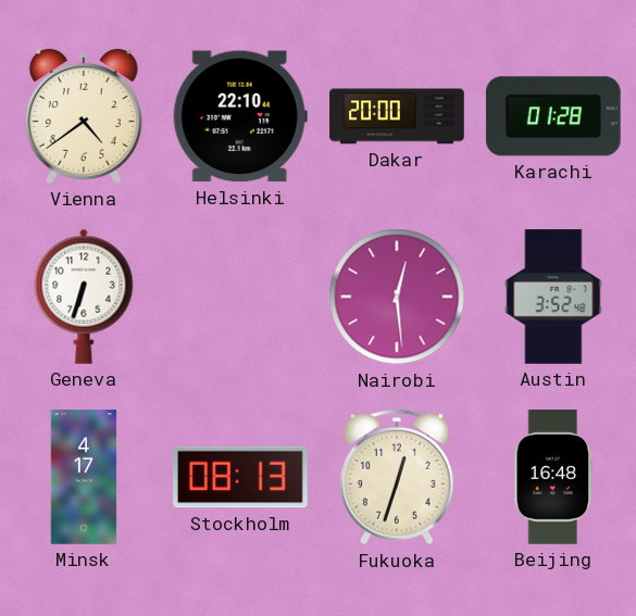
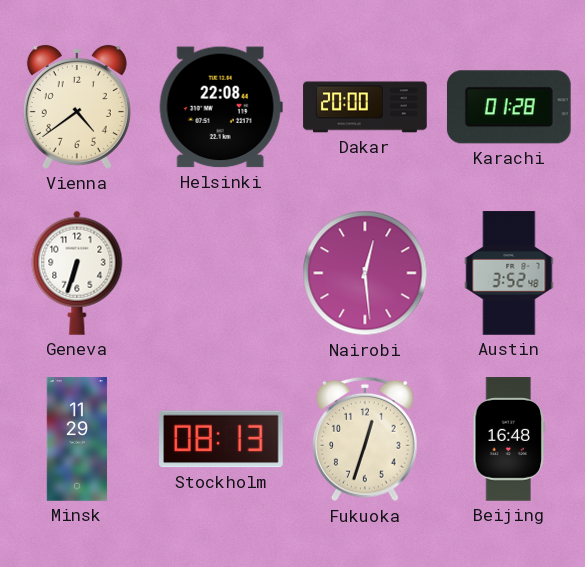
Helsinki: 22:10 -> 22:08
Minsk: 4:17 -> 11:29
